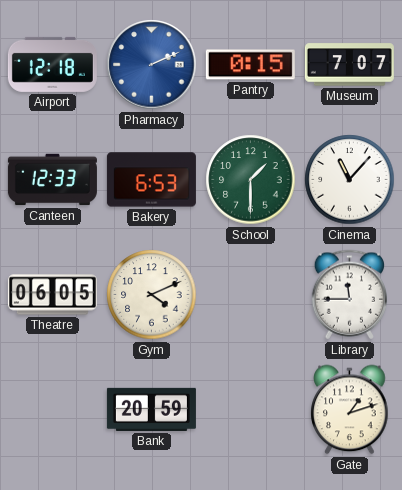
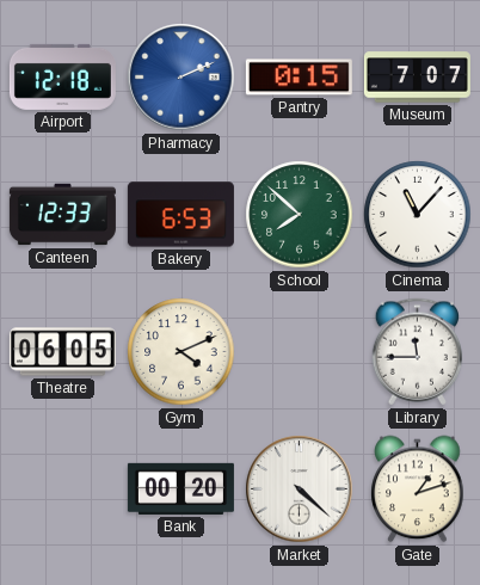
School: 1:30 -> 7:52
Bank: 20:59 -> 00:20
Market: none -> 4:22
